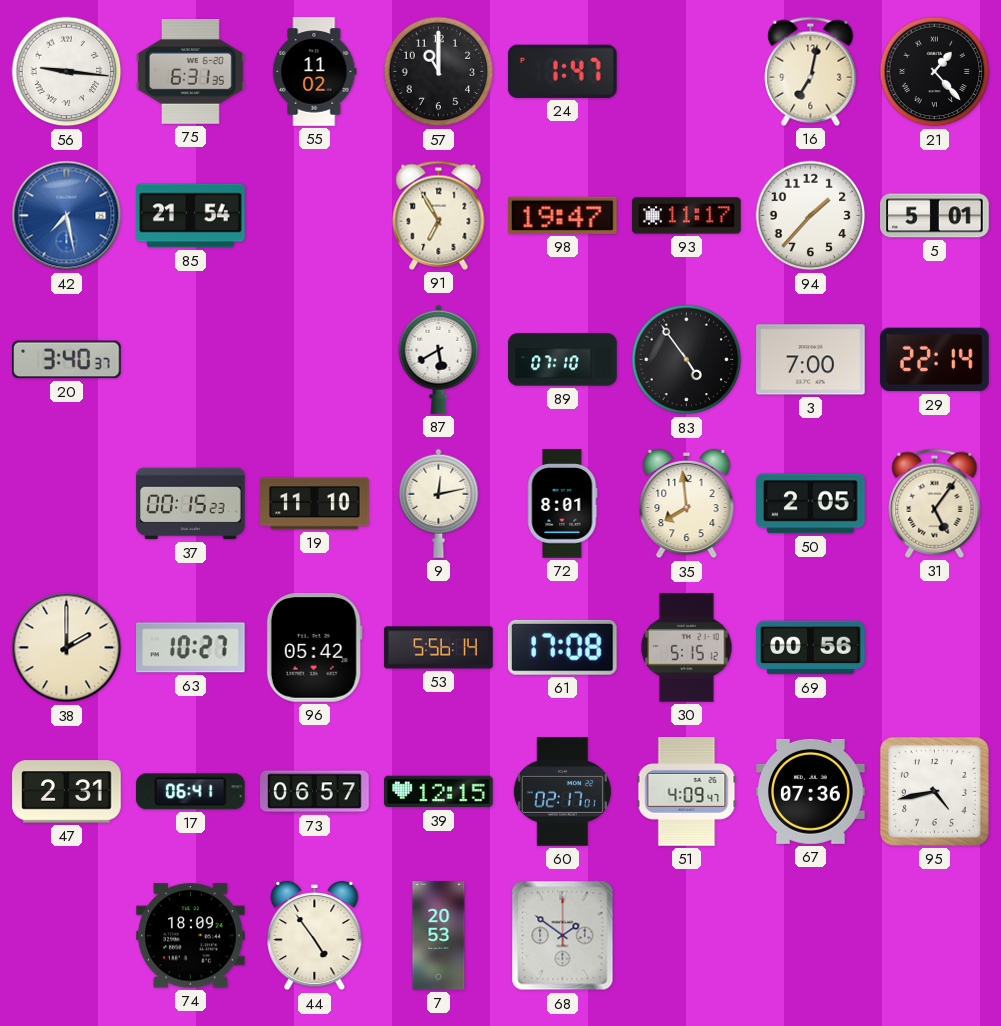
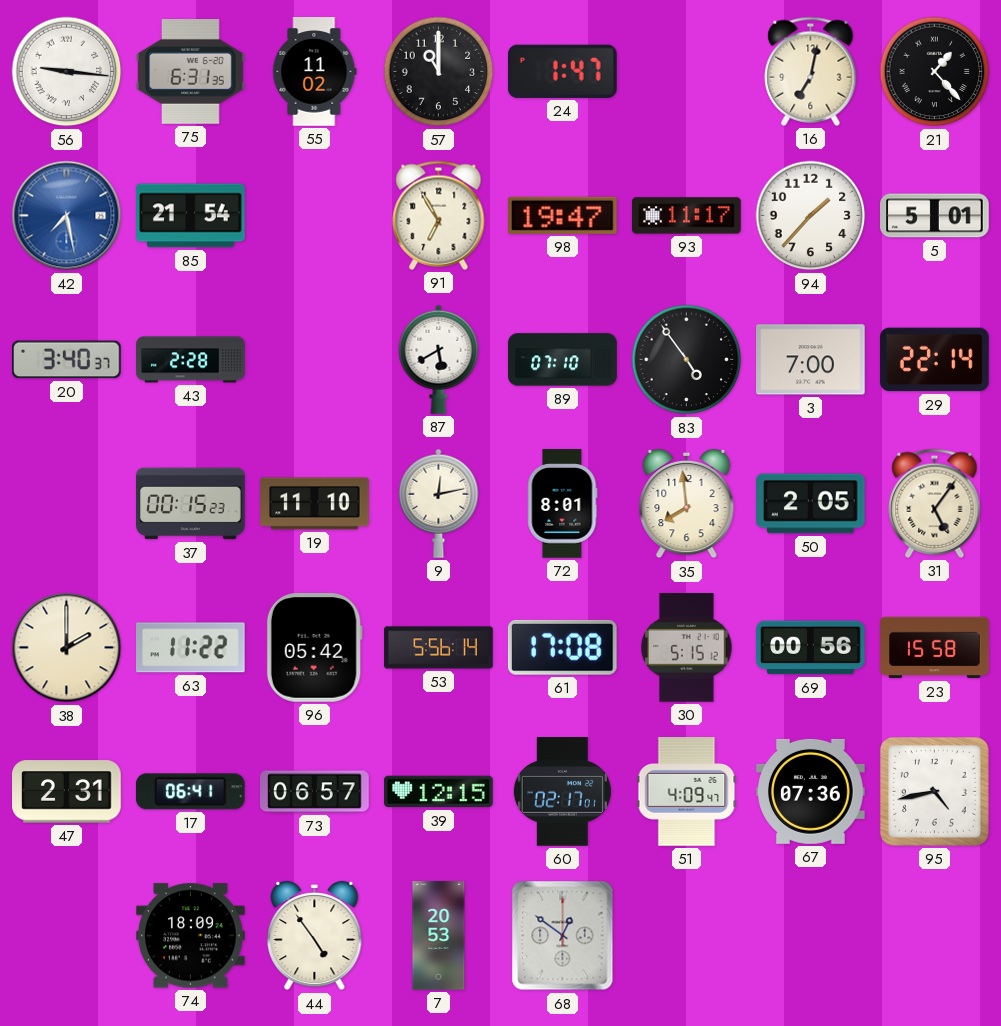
43: none -> 2:28
63: 10:27 -> 11:22
23: none -> 15:58
68: 1:51 -> 12:51
